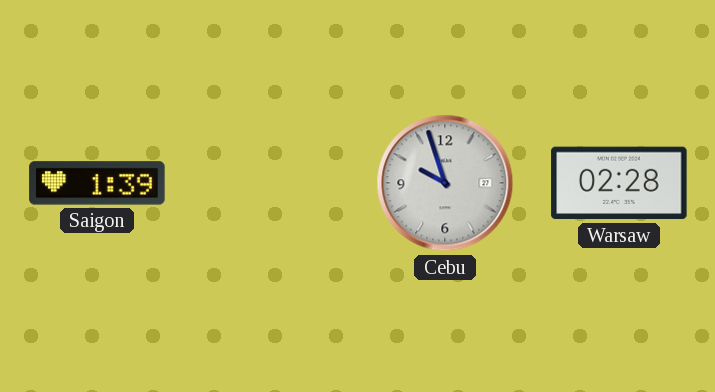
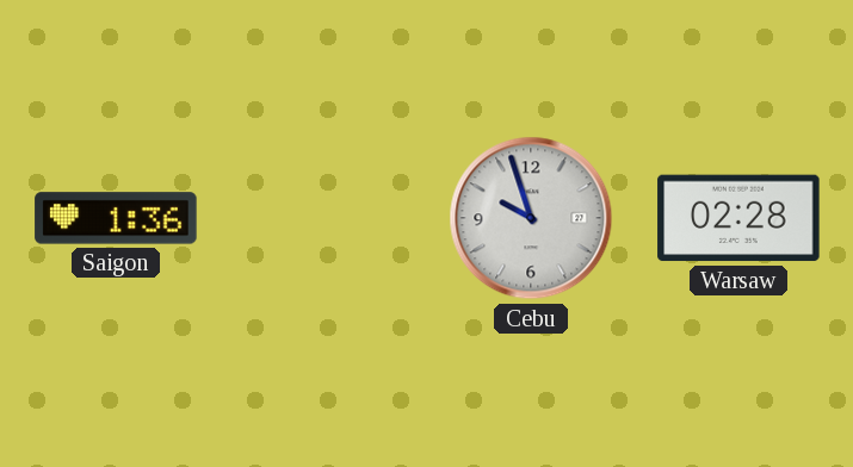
Saigon: 1:39 -> 1:36
